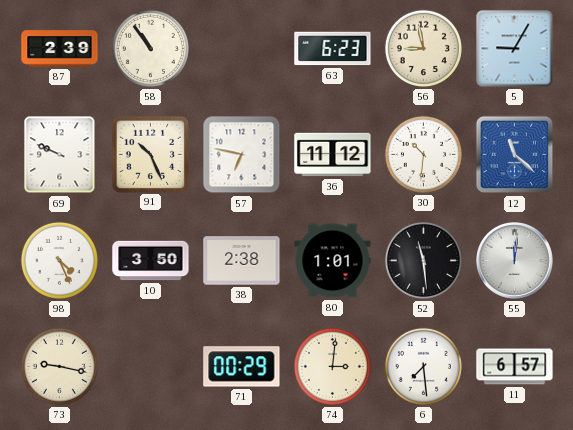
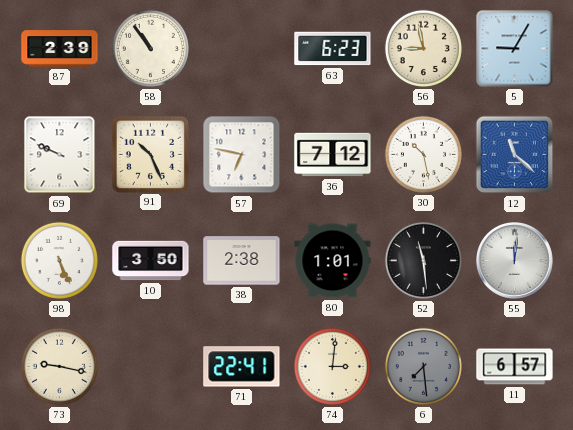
36: 11:12 -> 7:12
30: 10:31 -> 10:28
98: 4:26 -> 5:26
71: 00:29 -> 22:41
6 dial: white -> grey
